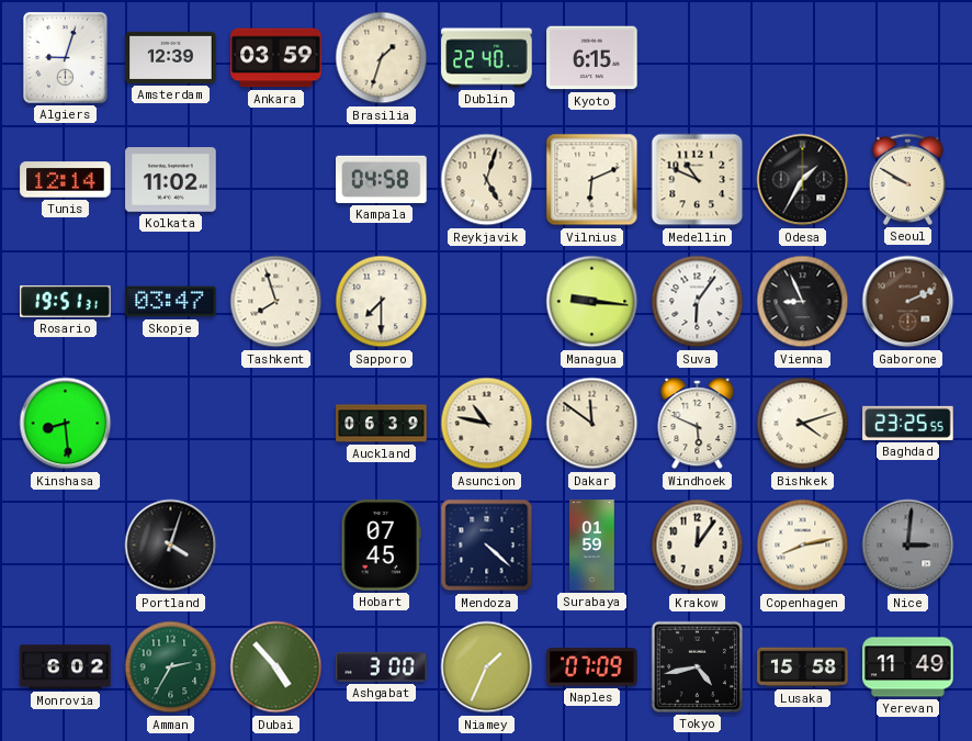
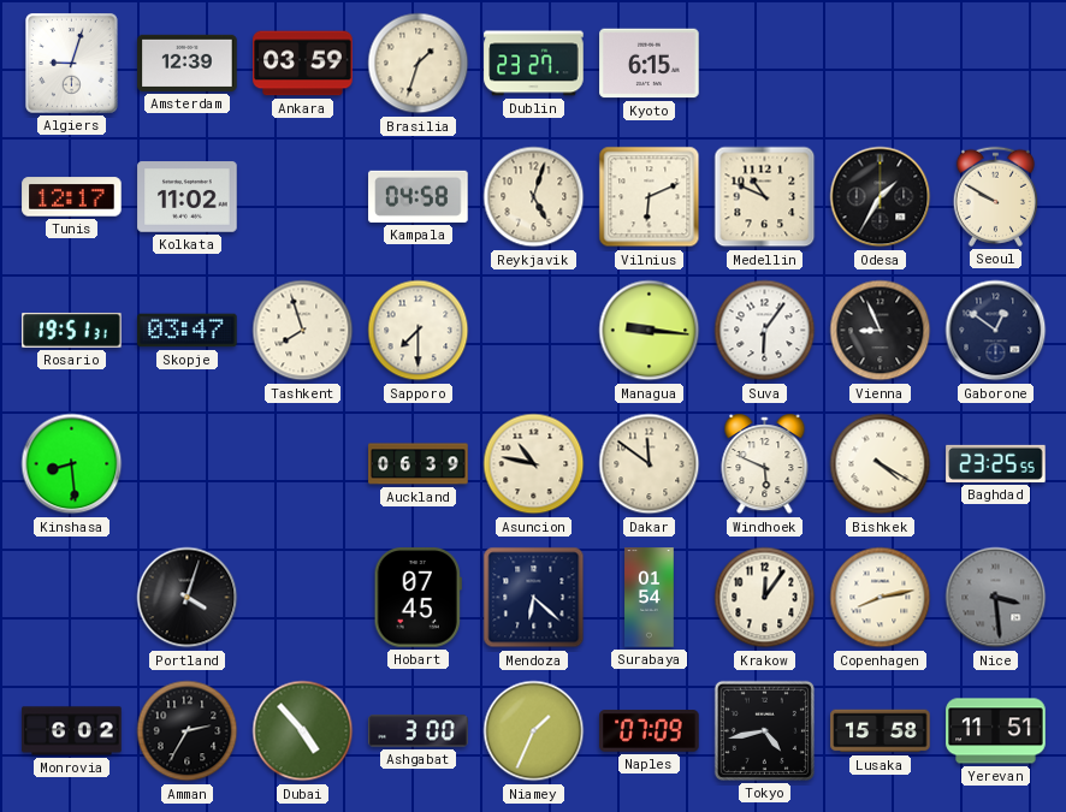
Dublin: 22:40 -> 23:27
Tunis: 12:14 -> 12:17
Gaborone: 2:11 -> 12:51
Gaborone dial: brown -> navy
Bishkek: 4:12 -> 4:20
Mendoza: 4:22 -> 6:22
Surabaya: 01:59 -> 01:54
Nice: 3:01 -> 3:29
Amman dial: green -> black
Yerevan: 11:49 -> 11:51
